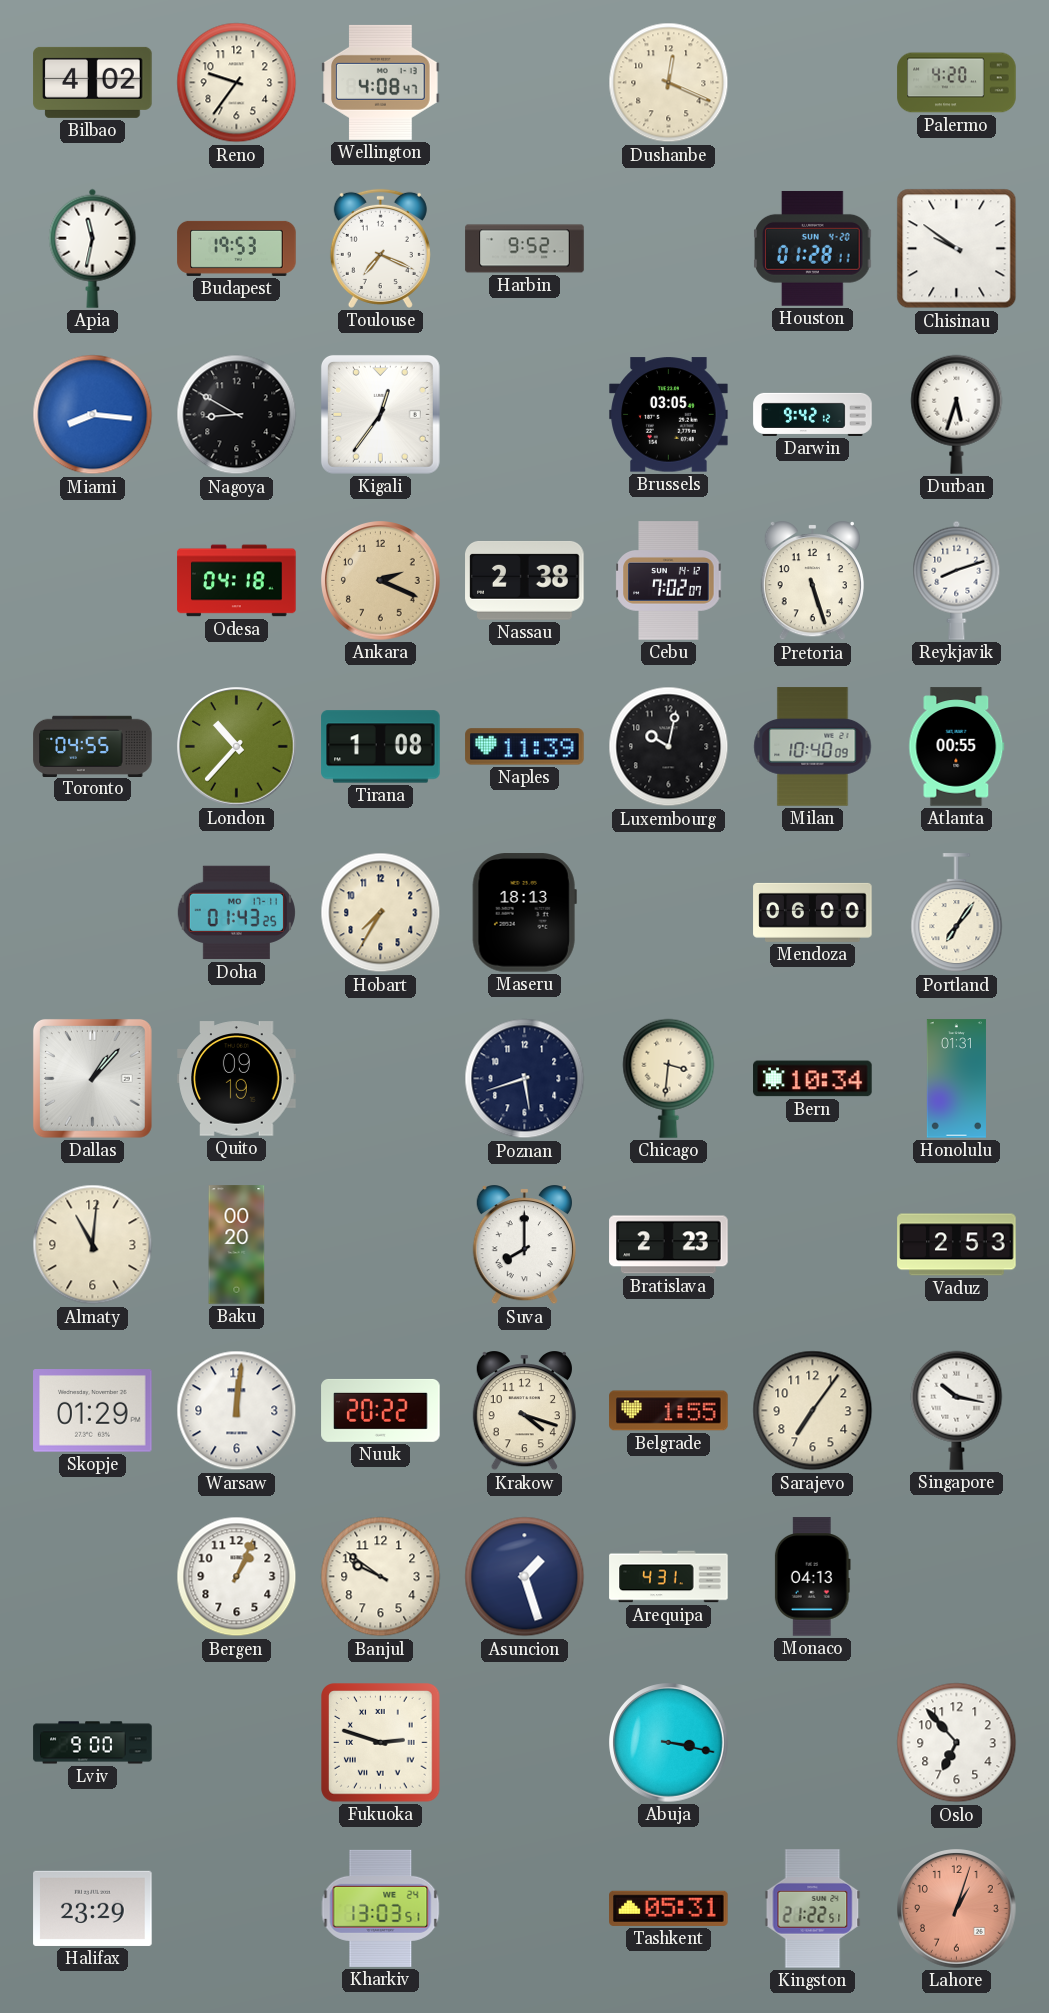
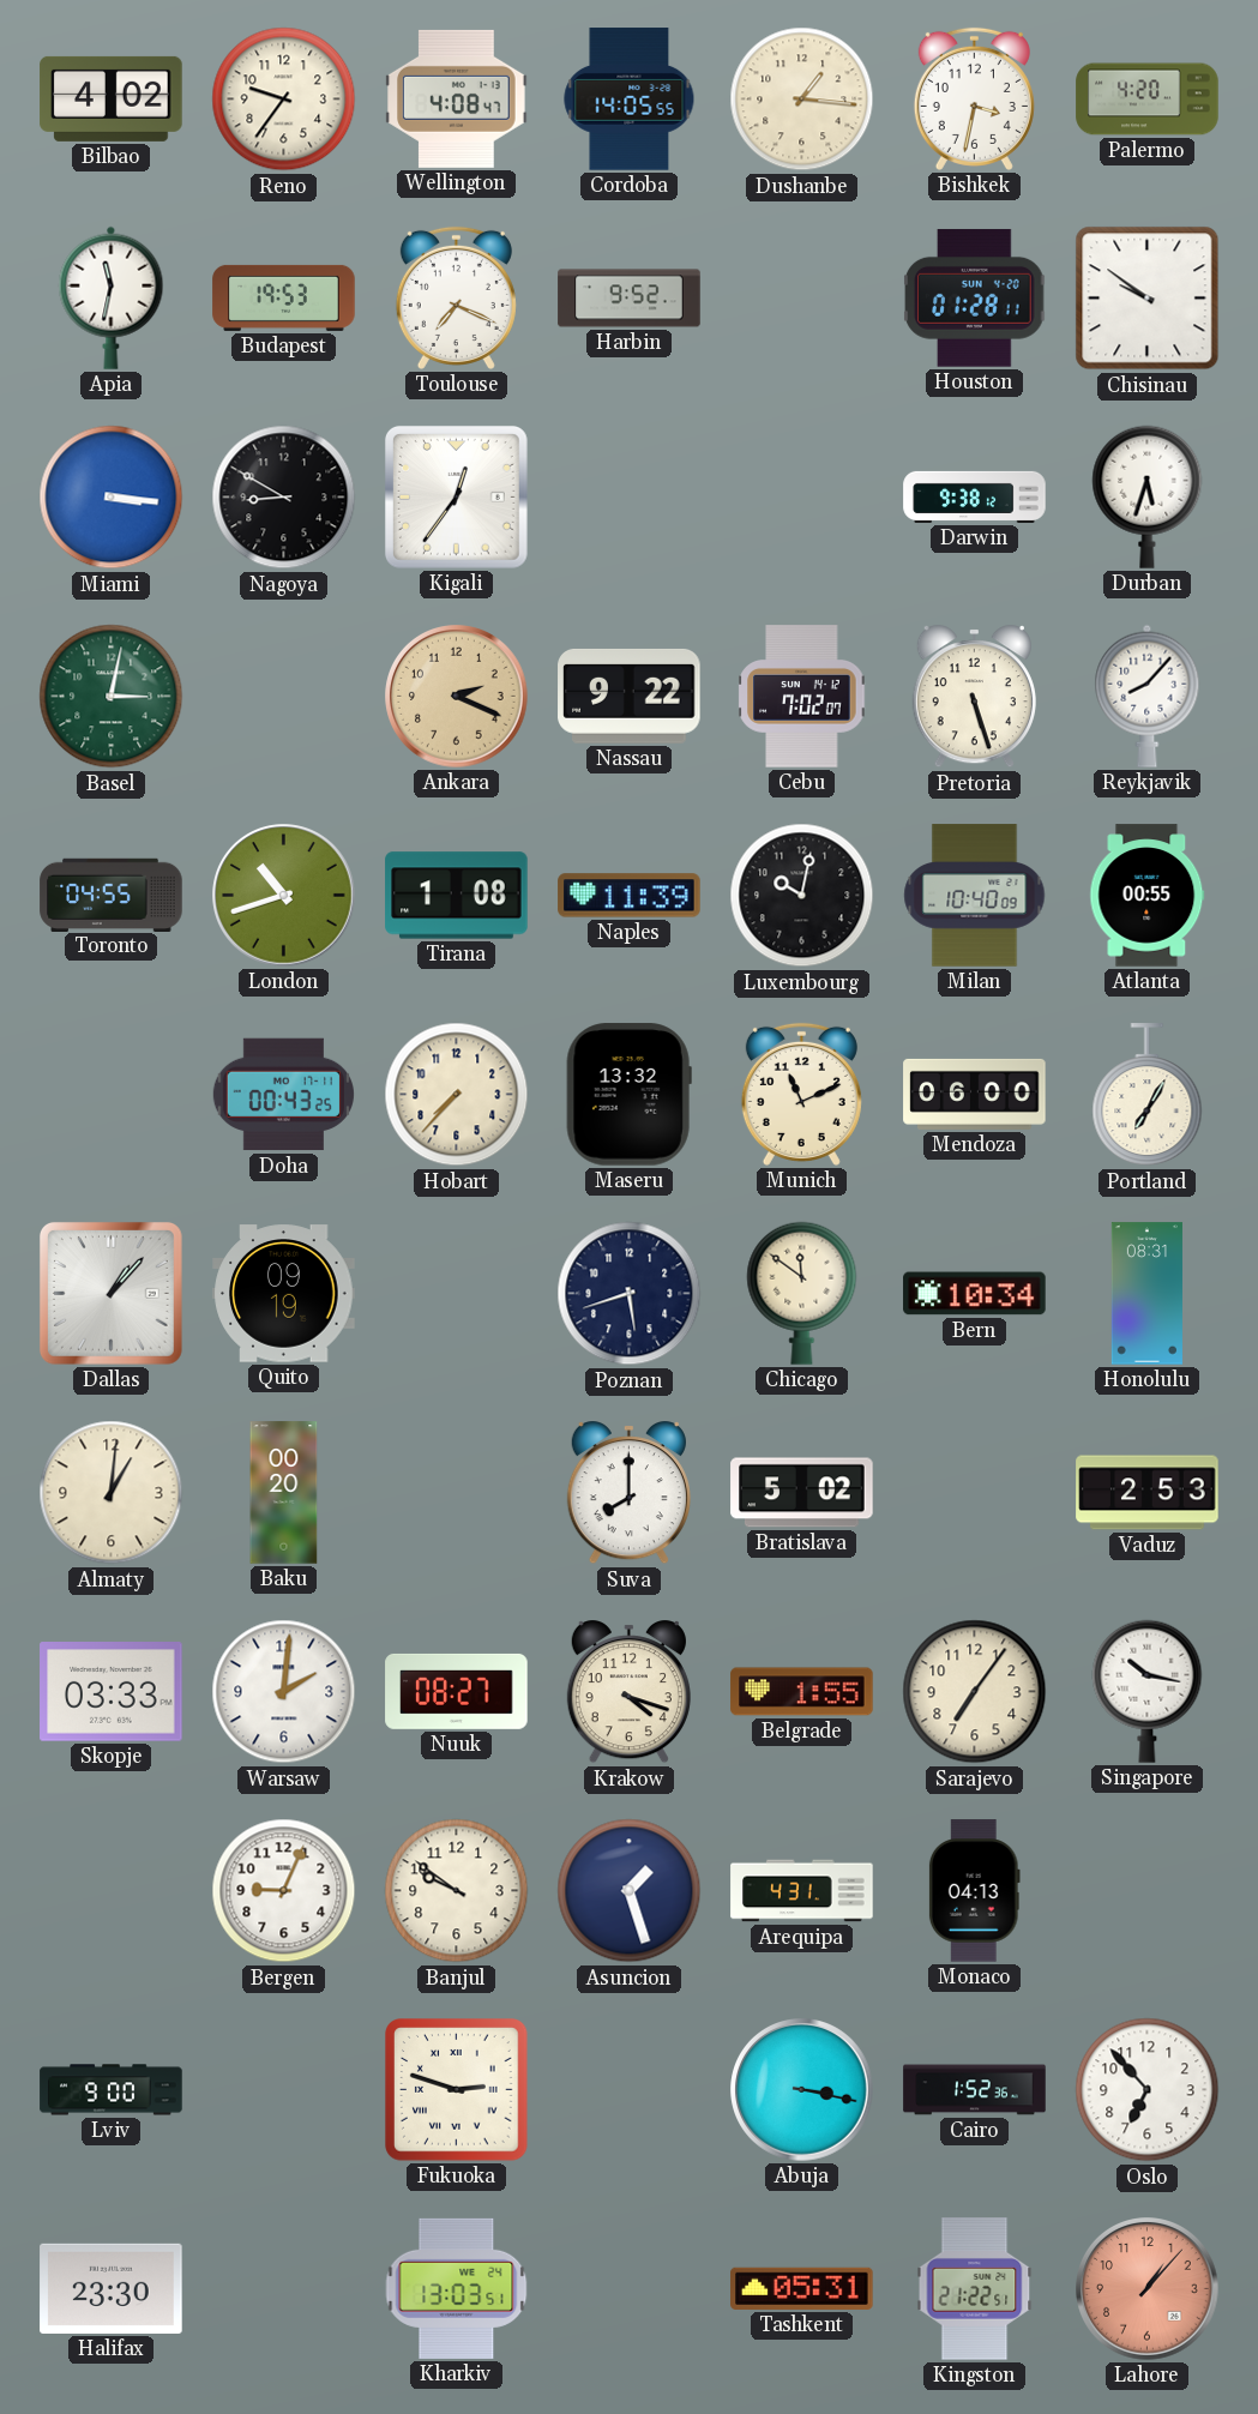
Cordoba: none -> 14:05
Dushanbe: 12:19 -> 1:16
Bishkek: none -> 3:32
Miami: 8:16 -> 3:16
Brussels: 03:05 -> none
Darwin: 9:42 -> 9:38
Basel: none -> 3:02
Odesa: 04:18 -> none
Nassau: 2:38 -> 9:22
Reykjavik: 8:12 -> 8:07
London: 10:37 -> 10:42
Doha: 01:43 -> 00:43
Hobart: 7:35 -> 7:37
Maseru: 18:13 -> 13:32
Munich: none -> 11:11
Portland: 7:06 -> 7:05
Chicago: 3:31 -> 11:51
Honolulu: 01:31 -> 08:31
Almaty: 11:01 -> 1:01
Bratislava: 2:23 -> 5:02
Skopje: 01:29 -> 03:33
Warsaw: 12:01 -> 2:01
Nuuk: 20:22 -> 08:27
Bergen: 1:04 -> 9:04
Cairo: none -> 1:52
Halifax: 23:29 -> 23:30
Lahore: 1:03 -> 1:07
